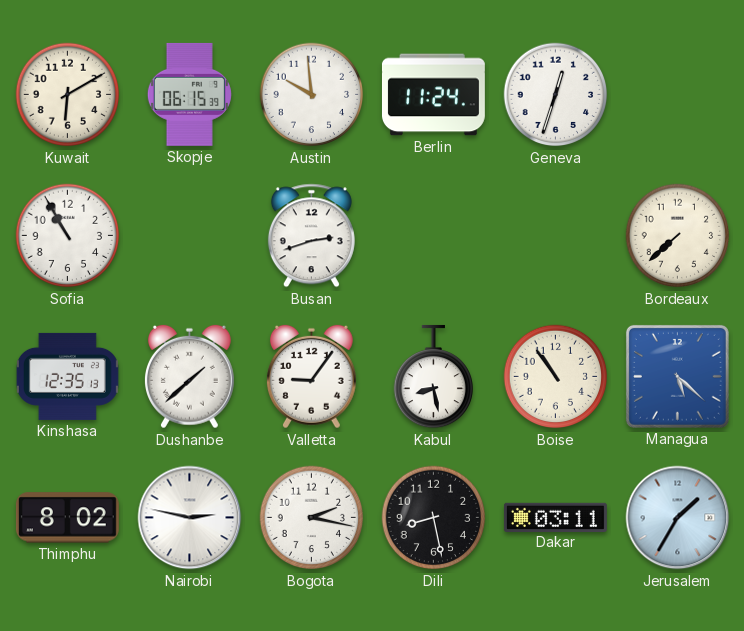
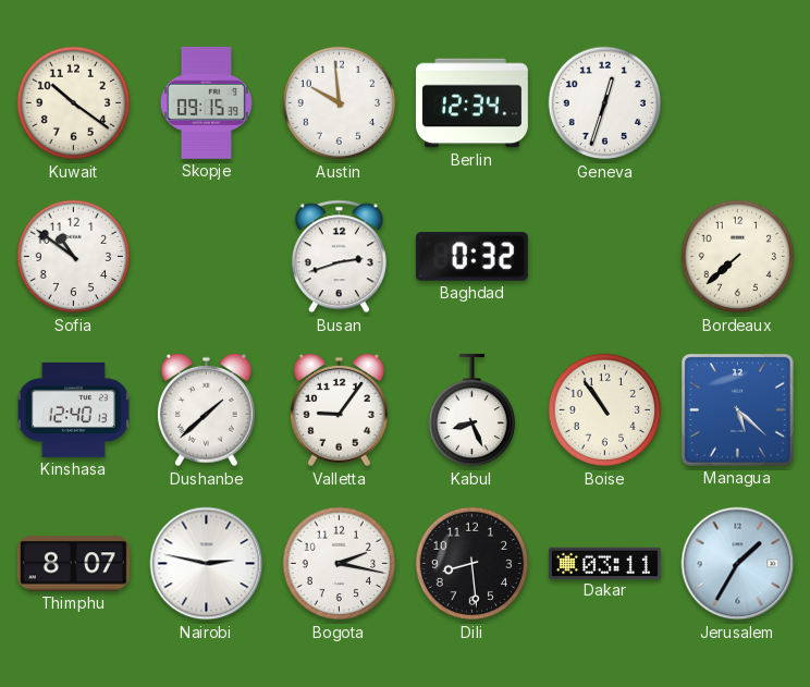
Kuwait: 6:10 -> 10:21
Skopje: 06:15 -> 09:15
Berlin: 11:24 -> 12:34
Sofia: 10:55 -> 10:51
Baghdad: none -> 0:32
Kinshasa: 12:35 -> 12:40
Kabul: 8:28 -> 8:26
Thimphu: 8:02 -> 8:07
Dili: 8:28 -> 8:29
